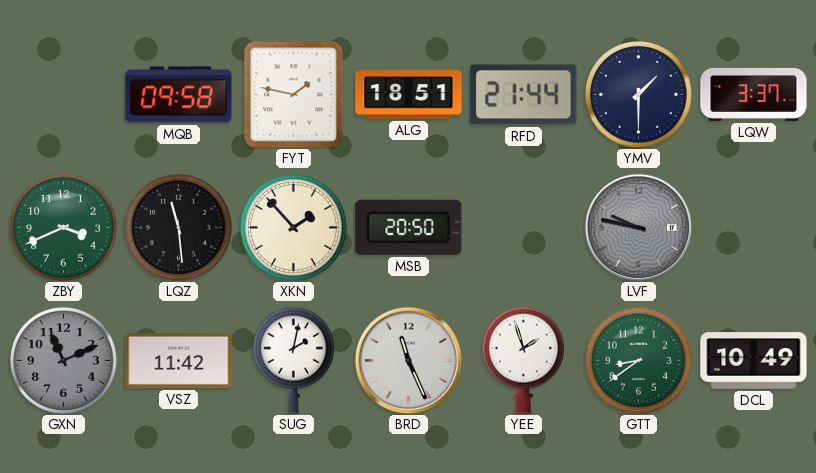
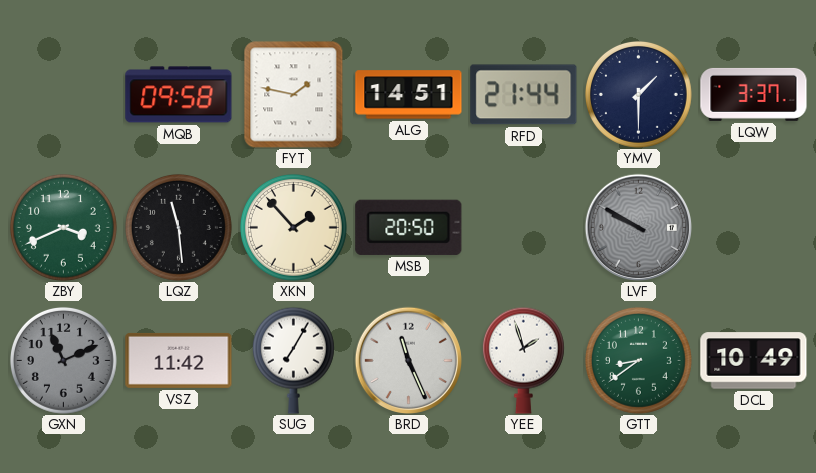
ALG: 18:51 -> 14:51
LVF: 9:47 -> 9:50
SUG: 2:02 -> 7:05
